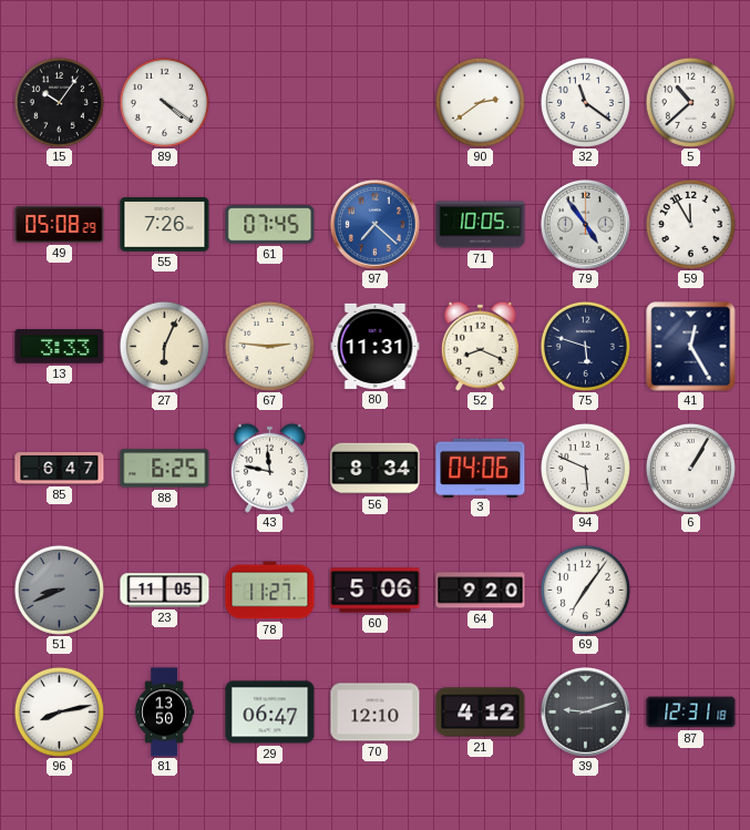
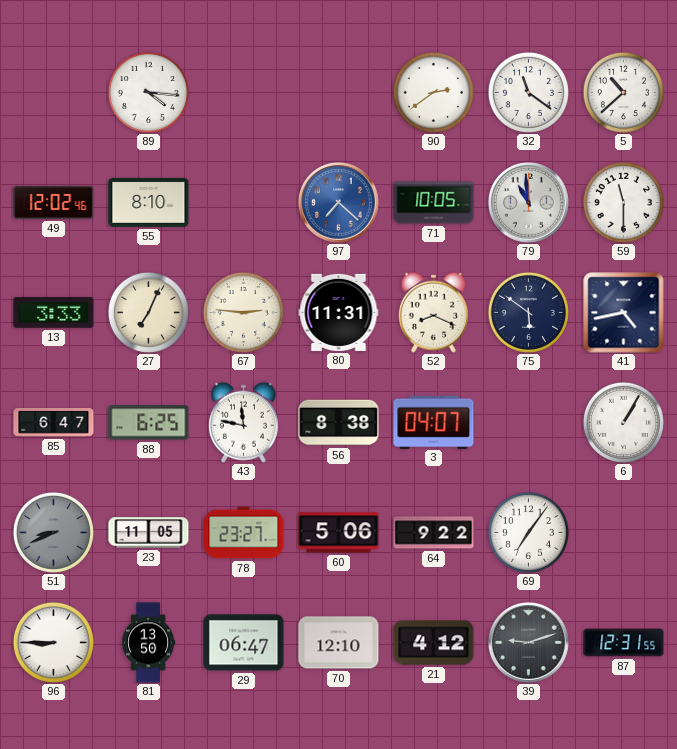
15: 10:06 -> none
89: 4:21 -> 4:16
49: 05:08 -> 12:02
55: 7:26 -> 8:10
61: 07:45 -> none
79: 4:54 -> 10:59
59: 11:55 -> 11:30
27: 6:04 -> 7:04
75: 5:48 -> 5:51
41: 12:25 -> 4:43
56: 8:34 -> 8:38
3: 04:06 -> 04:07
94: 5:49 -> none
78: 11:27 -> 23:27
64: 9:20 -> 9:22
96: 8:13 -> 8:45
87: 12:31:18 -> 12:31:55
